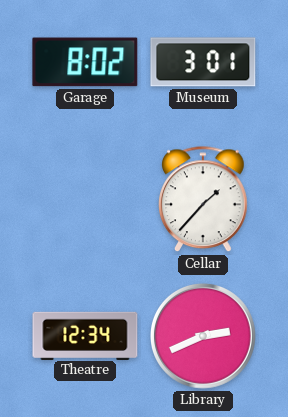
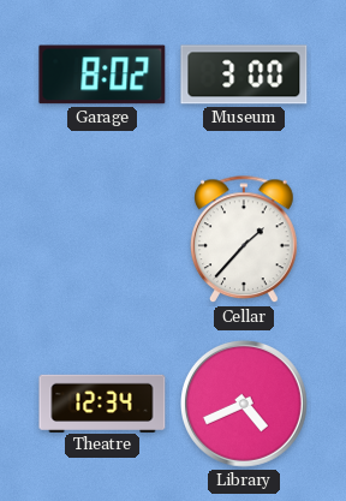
Museum: 3:01 -> 3:00
Library: 2:41 -> 4:41
